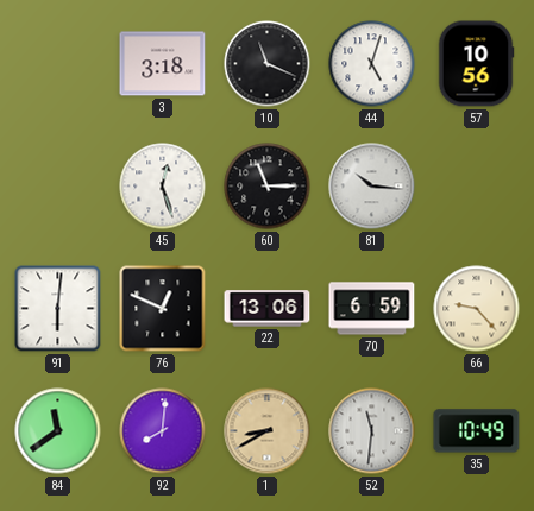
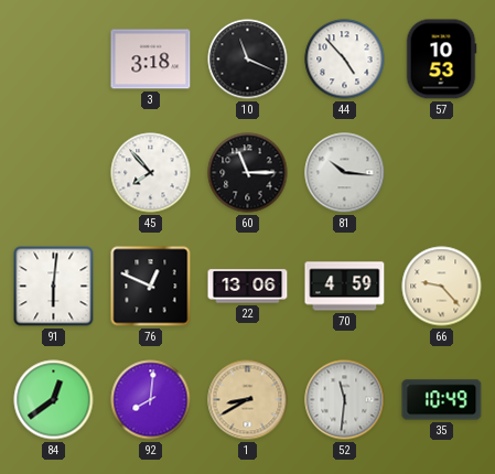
44: 5:03 -> 4:53
57: 10:56 -> 10:53
45: 12:27 -> 7:53
70: 6:59 -> 4:59
84: 11:39 -> 12:39
